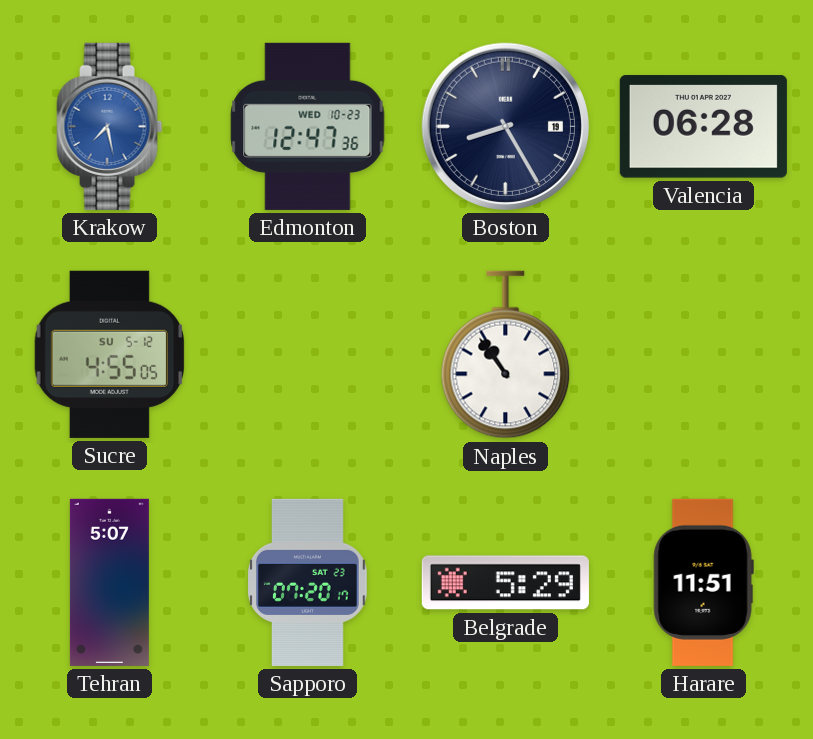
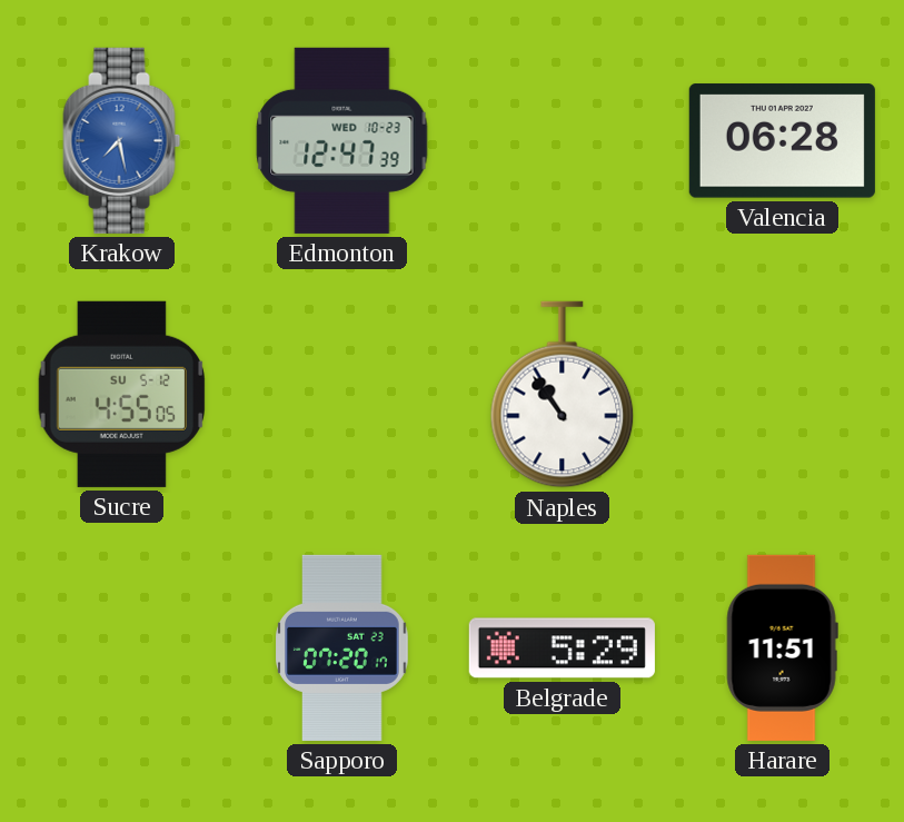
Edmonton: 12:47:36 -> 12:47:39
Boston: 8:25 -> none
Tehran: 5:07 -> none
